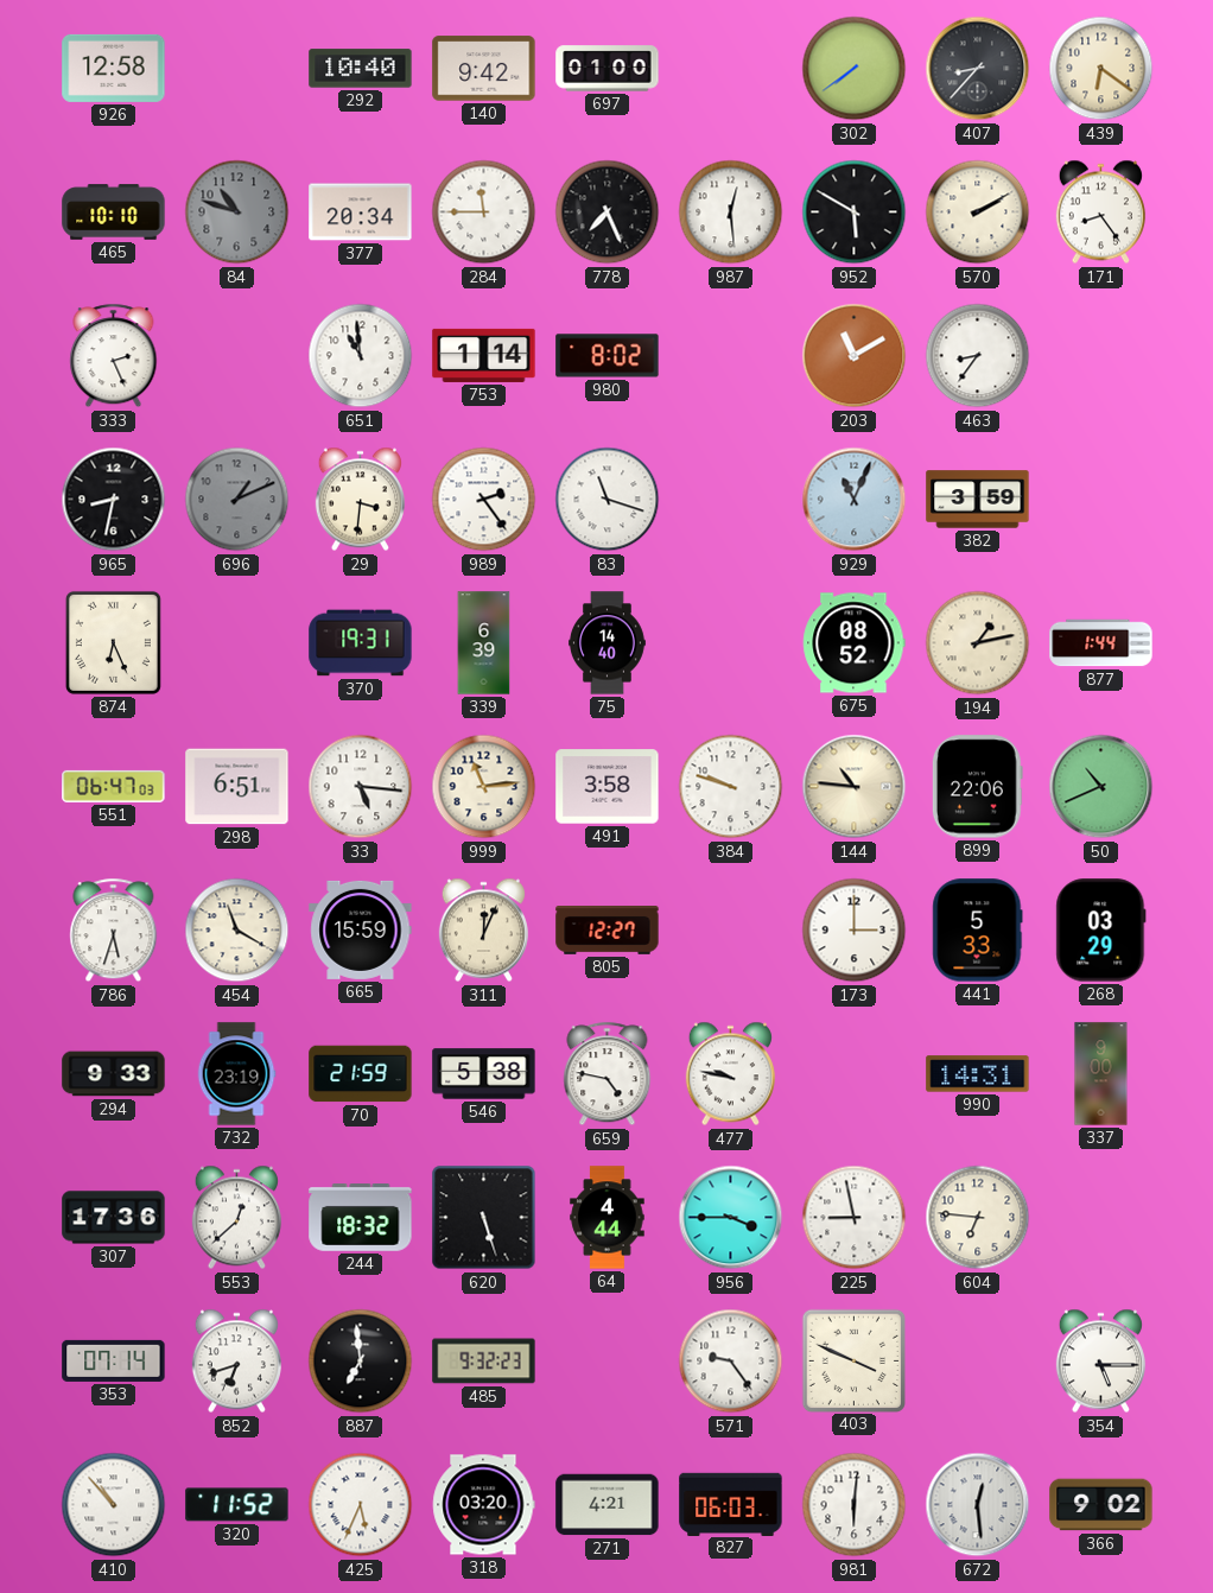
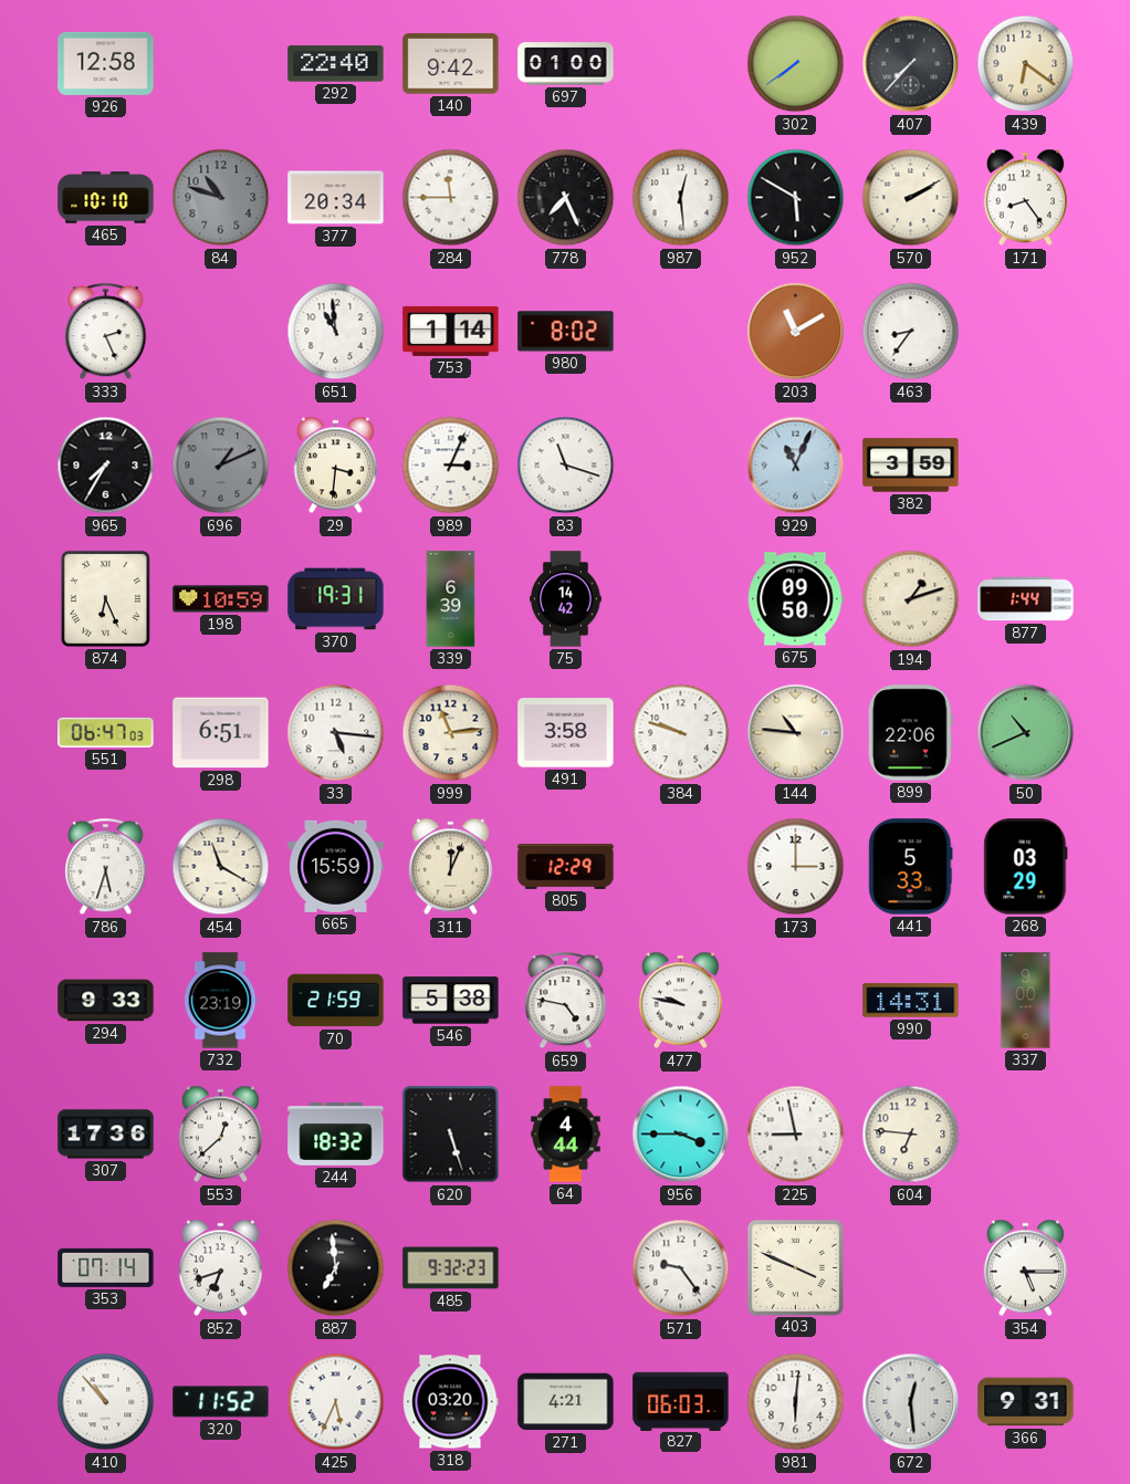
292: 10:40 -> 22:40
407: 8:37 -> 7:37
965: 8:32 -> 7:35
989: 2:24 -> 3:04
198: none -> 10:59
75: 14:40 -> 14:42
675: 08:52 -> 09:50
194: 1:13 -> 1:12
805: 12:27 -> 12:29
366: 9:02 -> 9:31
